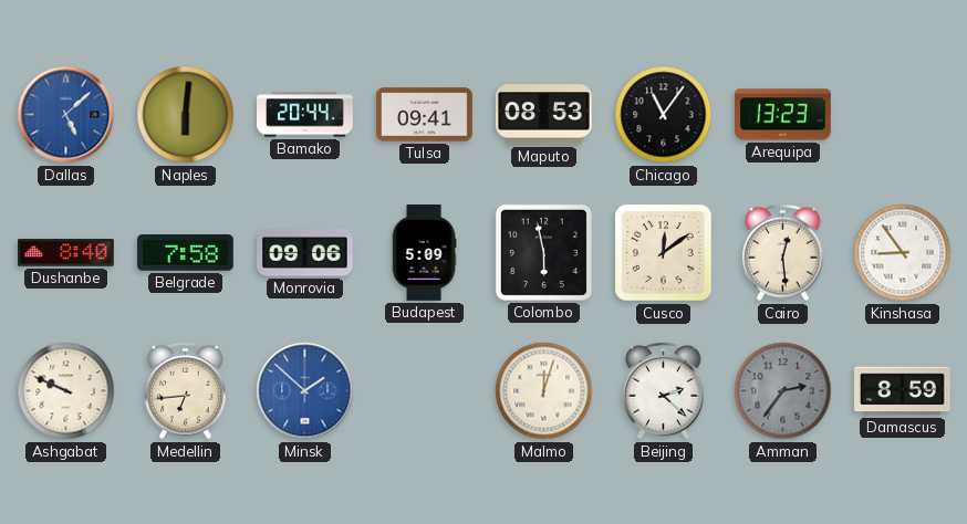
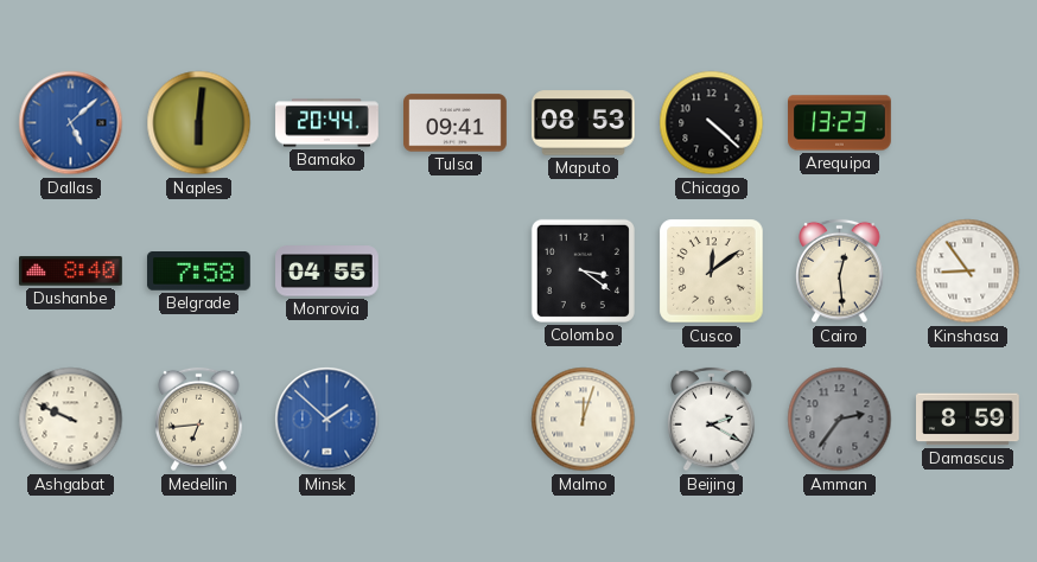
Chicago: 11:06 -> 4:22
Monrovia: 09:06 -> 04:55
Budapest: 5:09 -> none
Colombo: 5:58 -> 3:21
Beijing: 2:22 -> 2:20
